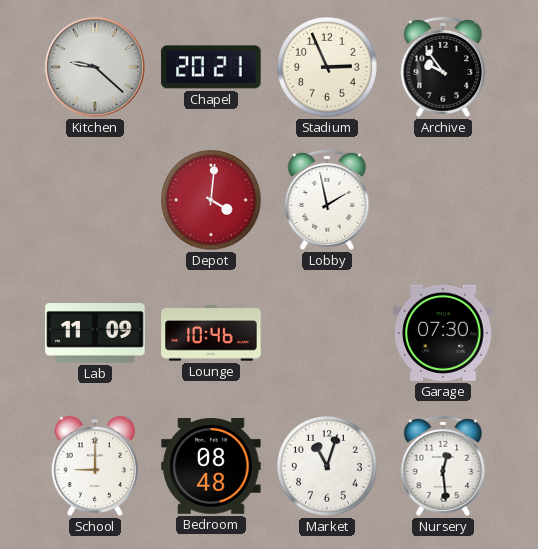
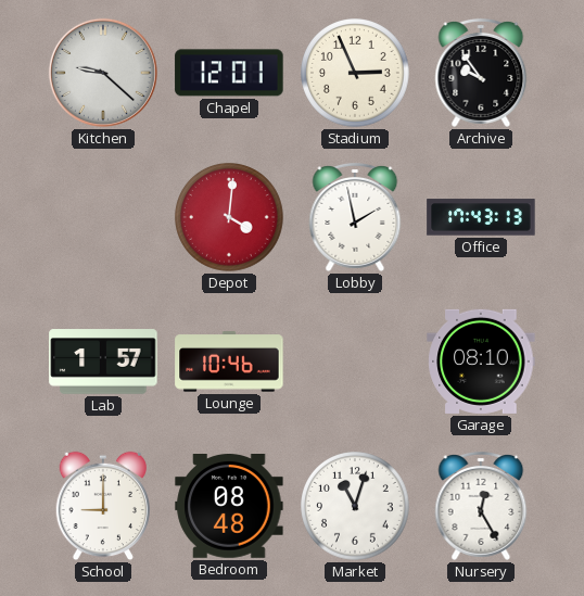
Chapel: 20:21 -> 12:01
Office: none -> 17:43
Lab: 11:09 -> 1:57
Garage: 07:30 -> 08:10
Nursery: 12:29 -> 12:25
